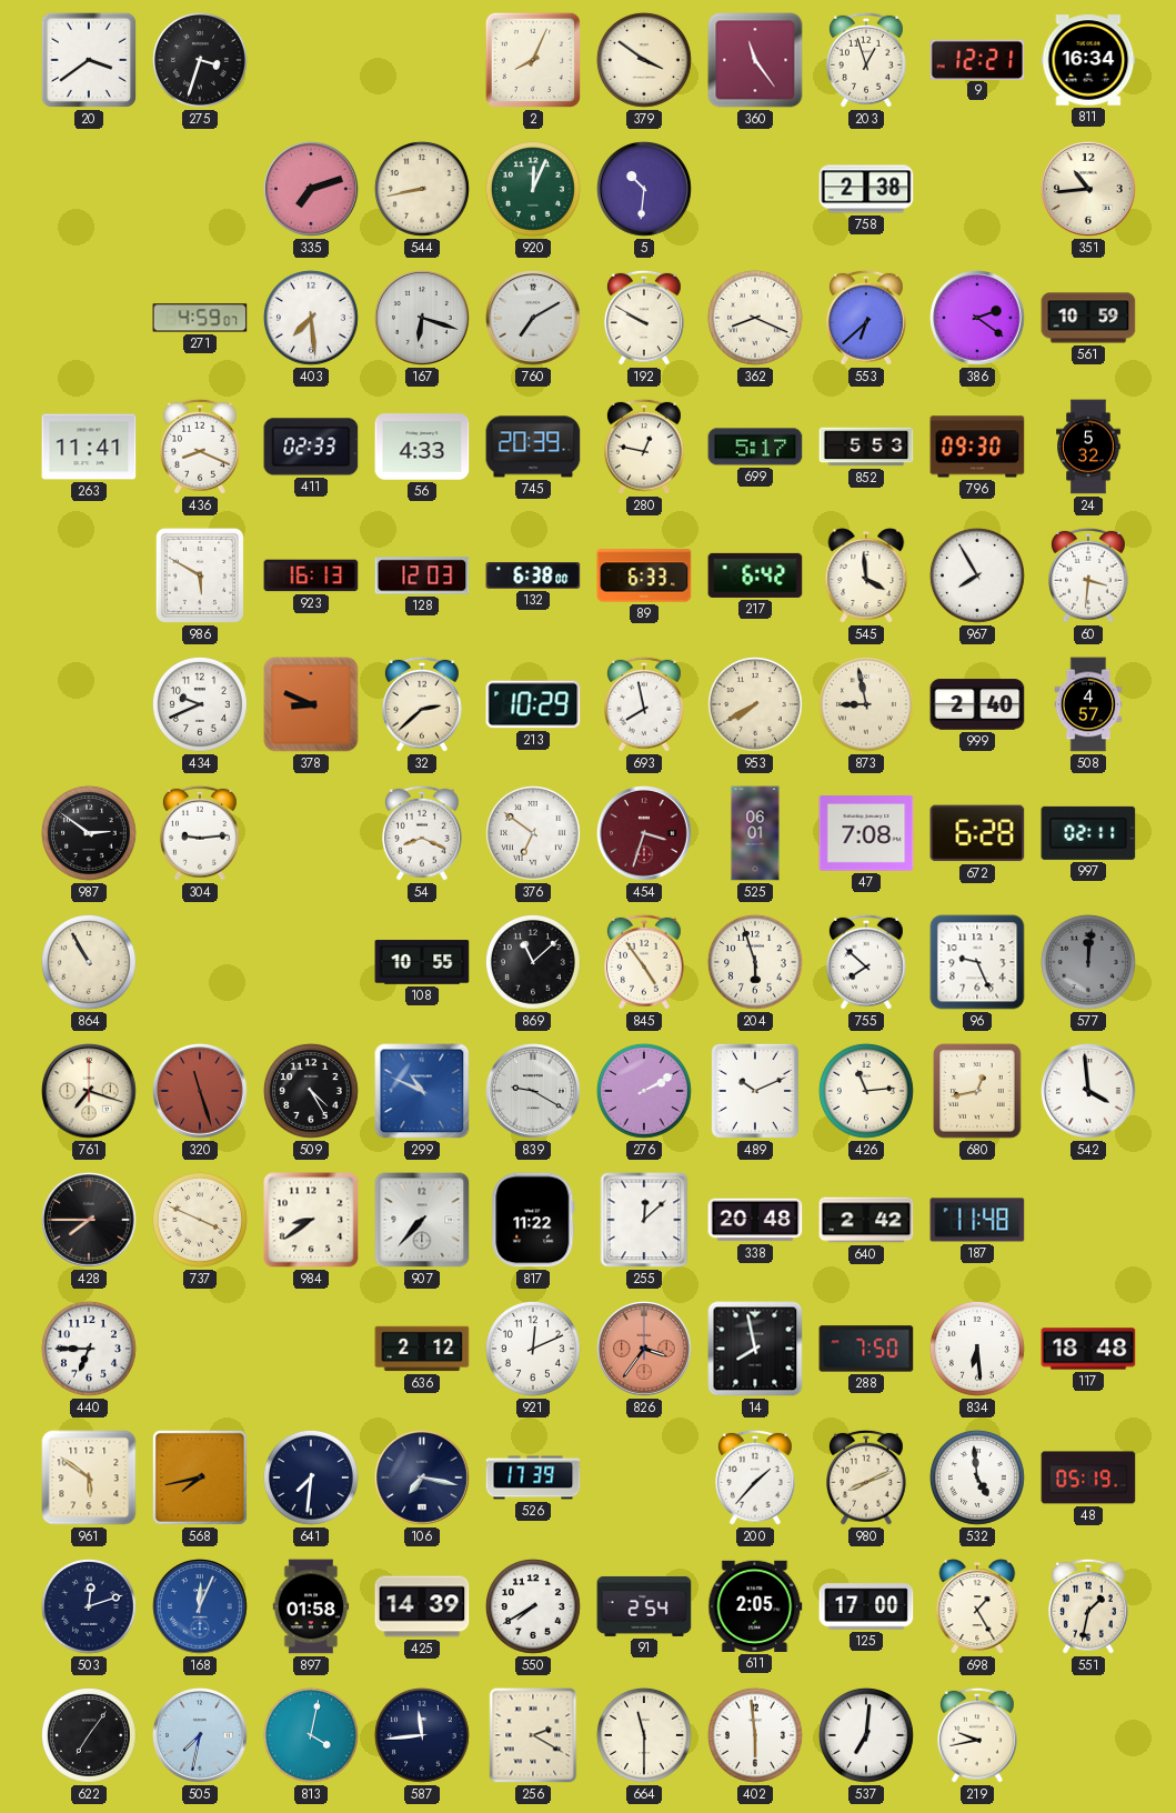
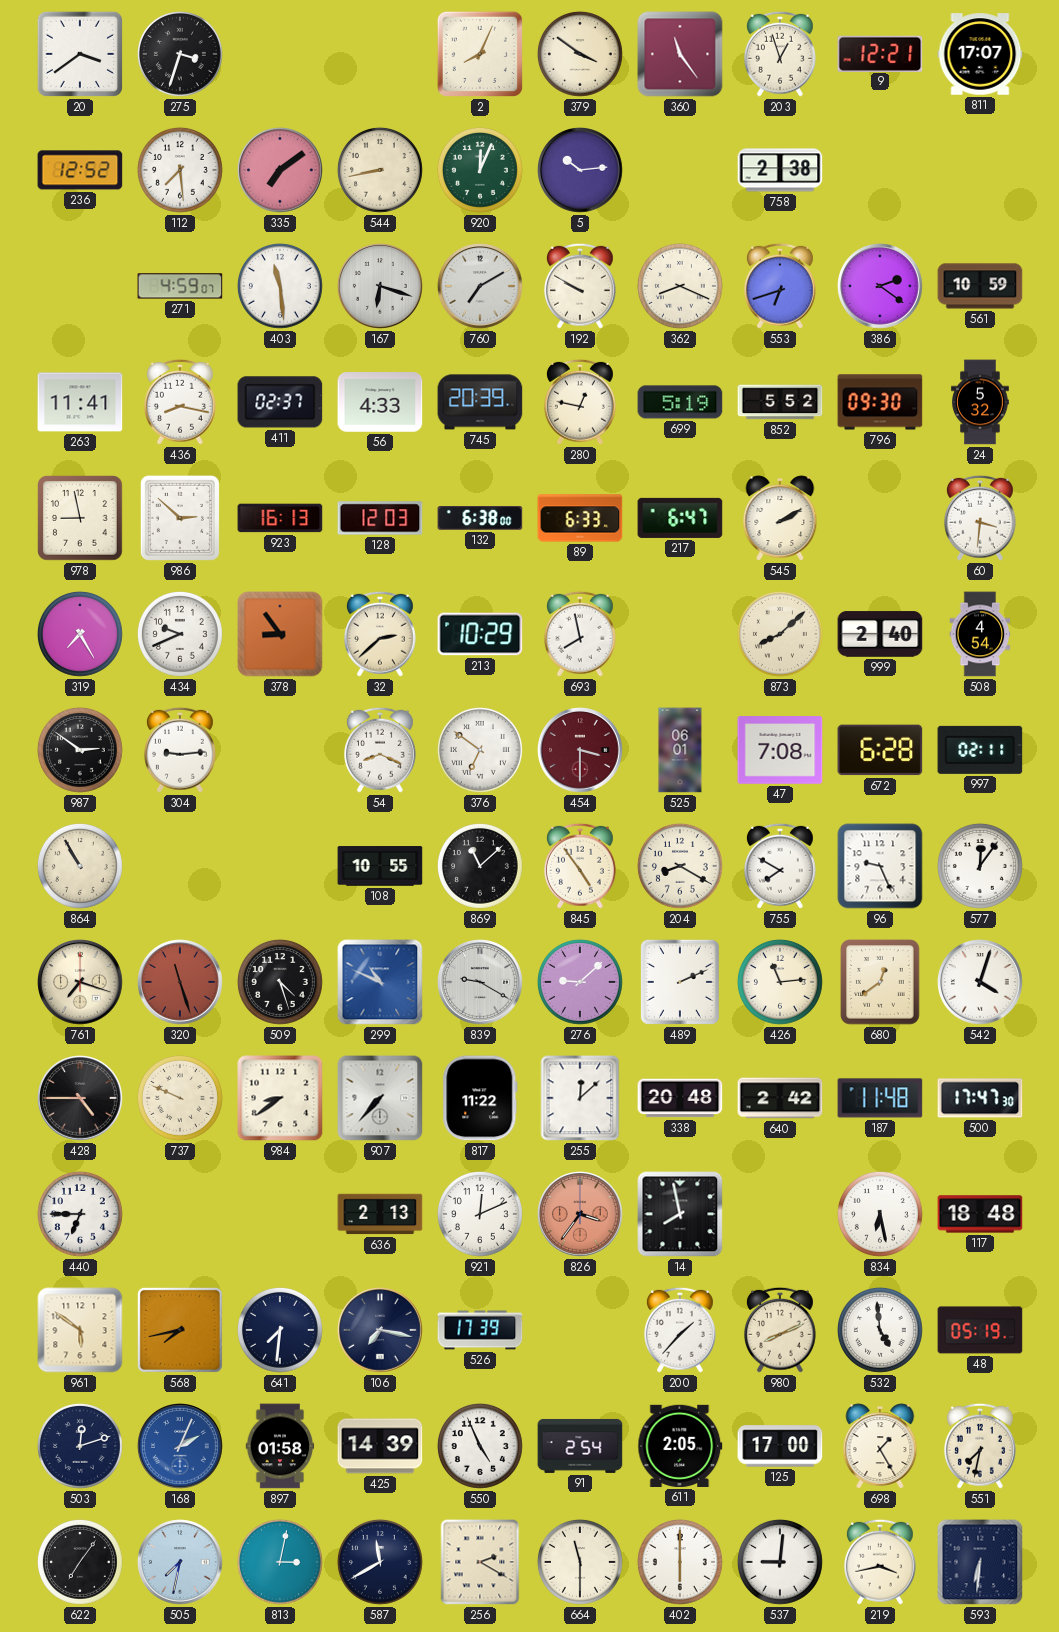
811: 16:34 -> 17:07
236: none -> 12:52
112: none -> 7:29
335: 7:12 -> 7:09
5: 10:31 -> 10:14
351: 10:44 -> none
403: 7:29 -> 11:29
553: 6:38 -> 6:42
436: 8:19 -> 8:17
411: 02:33 -> 02:37
699: 5:17 -> 5:19
852: 5:53 -> 5:52
978: none -> 8:58
986: 5:50 -> 2:52
217: 6:42 -> 6:47
545: 3:59 -> 2:10
967: 7:55 -> none
319: none -> 7:25
378: 8:49 -> 8:54
953: 7:40 -> none
873: 8:58 -> 8:08
508: 4:57 -> 4:54
454: 3:33 -> 3:30
204: 5:57 -> 8:20
755: 7:52 -> 7:50
577: 12:01 -> 12:06
577 dial: grey -> white
509: 4:25 -> 4:27
276: 2:10 -> 9:08
489: 10:11 -> 2:11
680: 12:43 -> 12:39
542: 3:59 -> 4:03
428: 7:45 -> 4:45
737: 3:49 -> 9:49
500: none -> 17:47
636: 2:12 -> 2:13
288: 7:50 -> none
834: 6:29 -> 6:28
168: 12:04 -> 2:04
550: 7:40 -> 4:56
551: 1:32 -> 7:32
813: 4:02 -> 3:02
587: 11:44 -> 11:40
402: 5:59 -> 6:00
537: 7:01 -> 9:01
219: 9:43 -> 3:43
593: none -> 6:31
